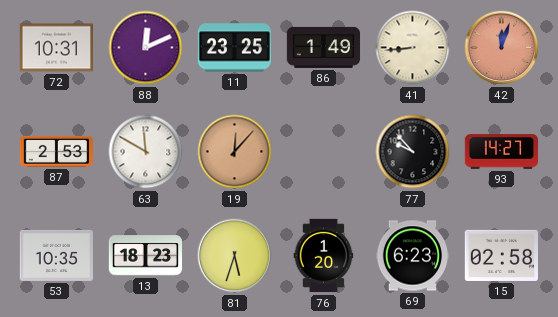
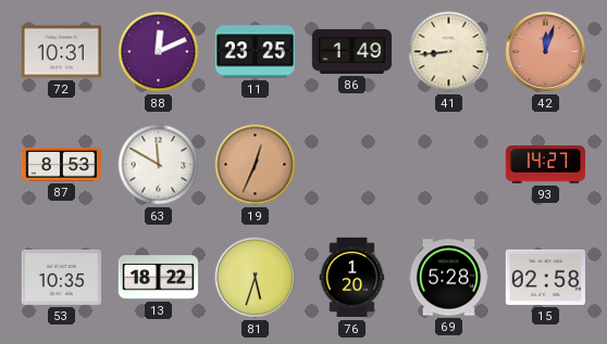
87: 2:53 -> 8:53
19: 12:07 -> 12:34
77: 9:53 -> none
13: 18:23 -> 18:22
69: 6:23 -> 5:28
